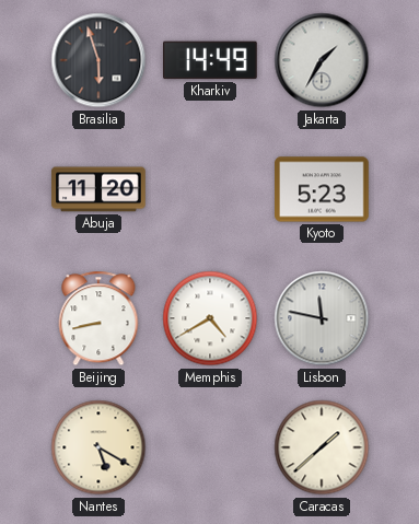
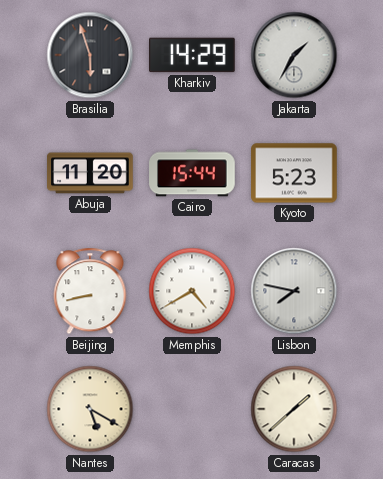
Kharkiv: 14:49 -> 14:29
Cairo: none -> 15:44
Lisbon: 11:47 -> 7:47
